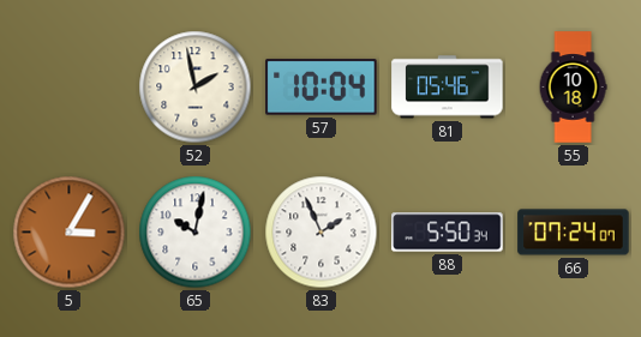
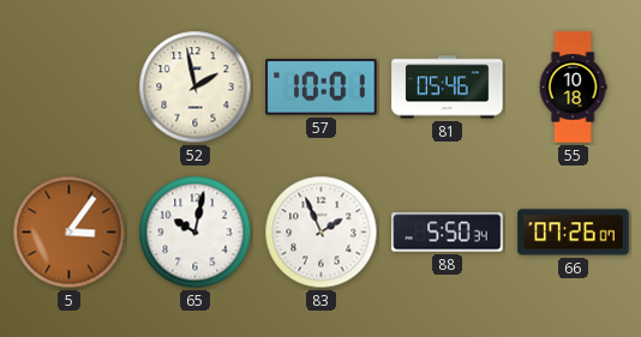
57: 10:04 -> 10:01
5: 3:05 -> 3:06
66: 07:24 -> 07:26
